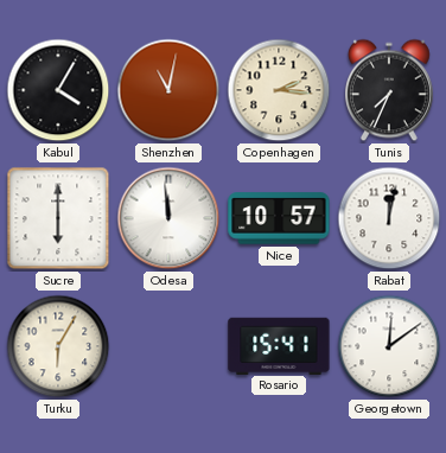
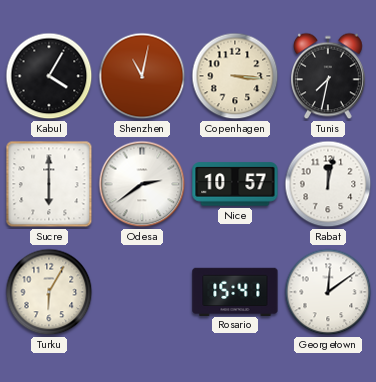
Copenhagen: 2:16 -> 3:16
Tunis: 7:34 -> 7:32
Odesa: 11:59 -> 2:39
